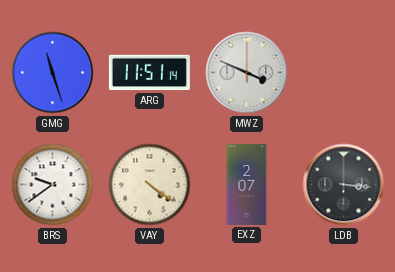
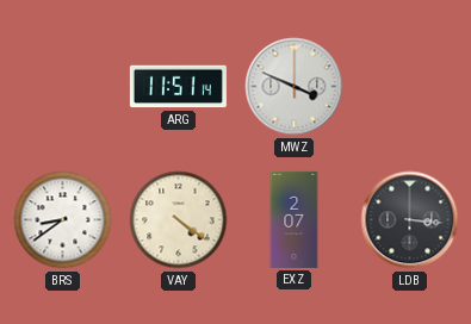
GMG: 11:27 -> none
BRS: 9:39 -> 8:39
